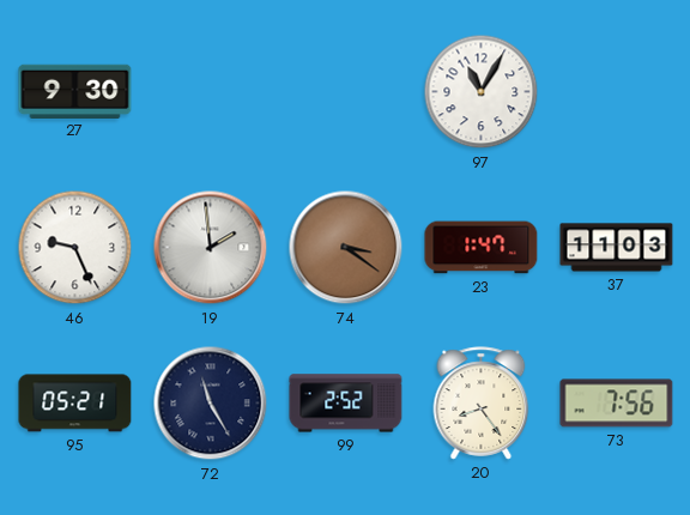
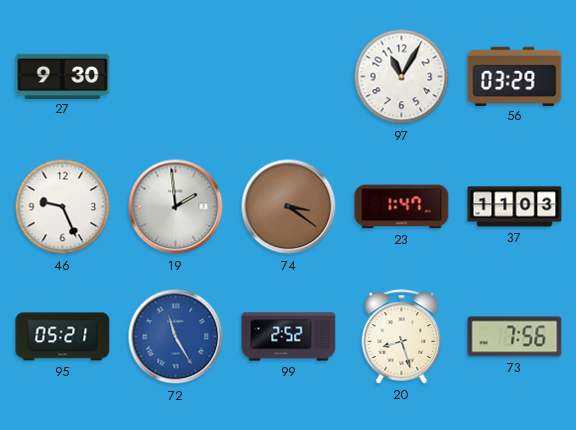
56: none -> 03:29
72 dial: navy -> blue
20: 8:24 -> 8:27
